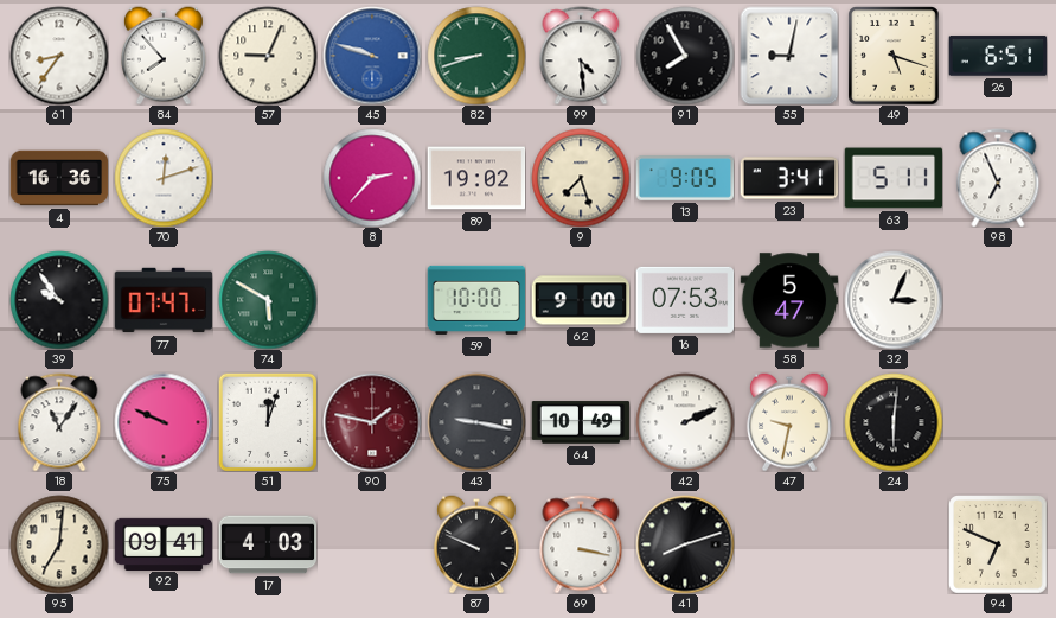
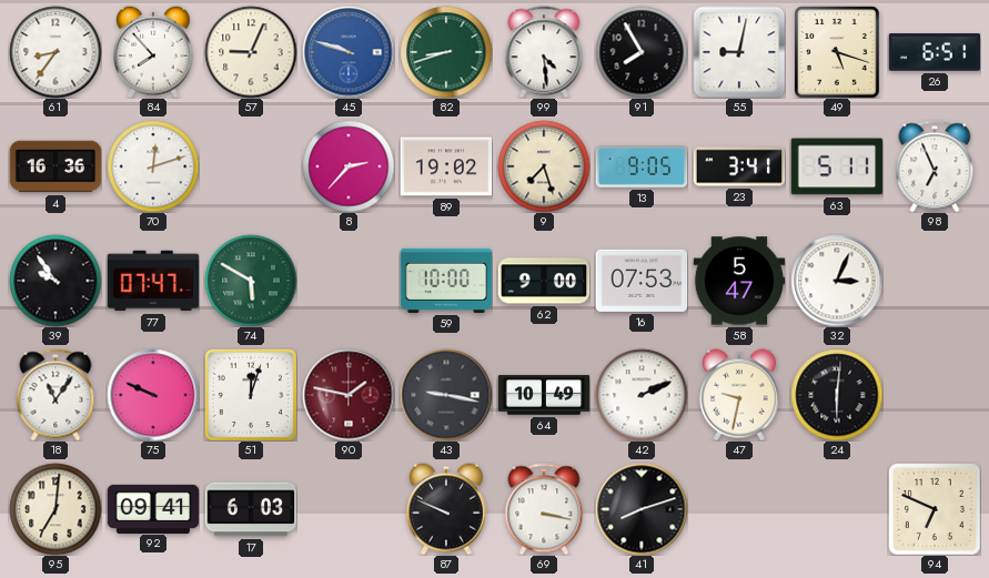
17: 4:03 -> 6:03
